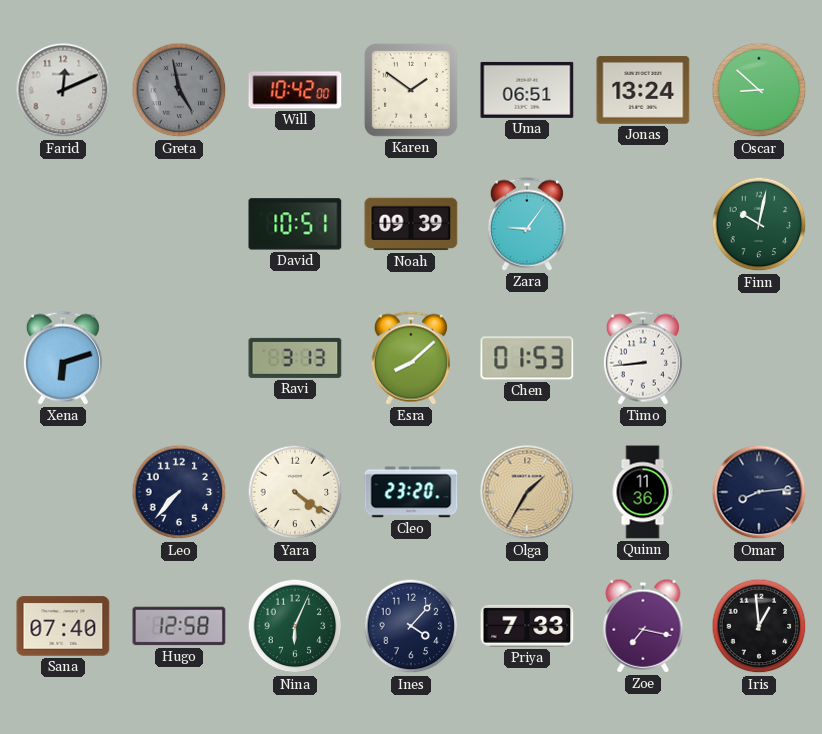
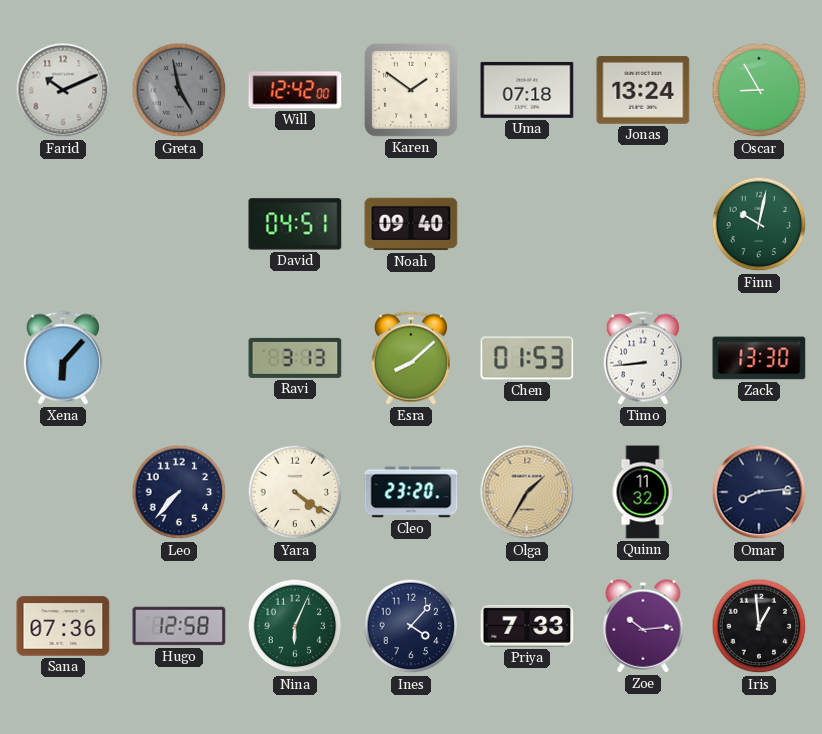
Farid: 12:11 -> 10:11
Will: 10:42 -> 12:42
Uma: 06:51 -> 07:18
Oscar: 8:52 -> 8:55
David: 10:51 -> 04:51
Noah: 09:39 -> 09:40
Zara: 9:06 -> none
Xena: 6:12 -> 6:07
Zack: none -> 13:30
Quinn: 11:36 -> 11:32
Sana: 07:40 -> 07:36
Zoe: 7:17 -> 10:14
